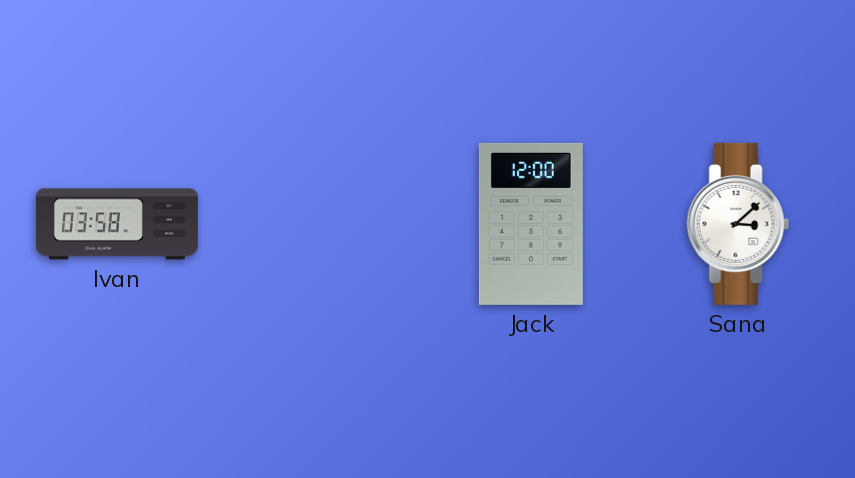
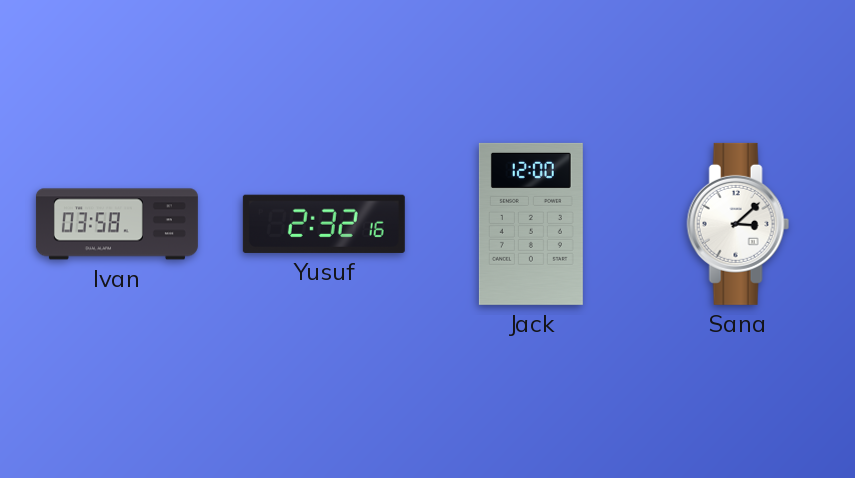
Yusuf: none -> 2:32
